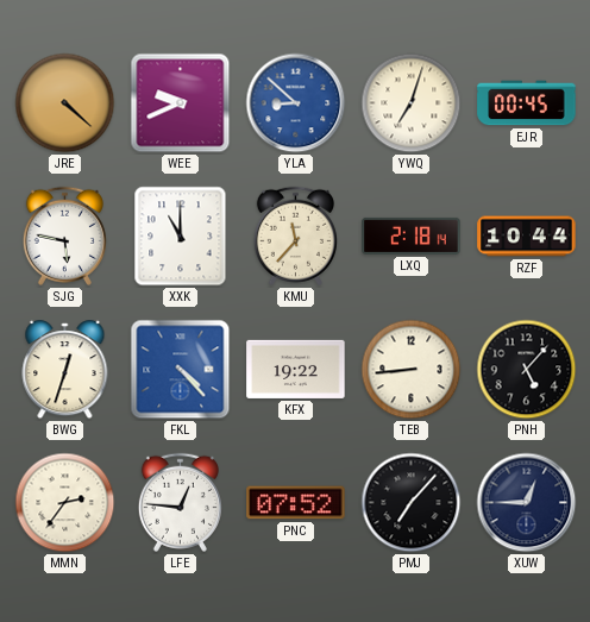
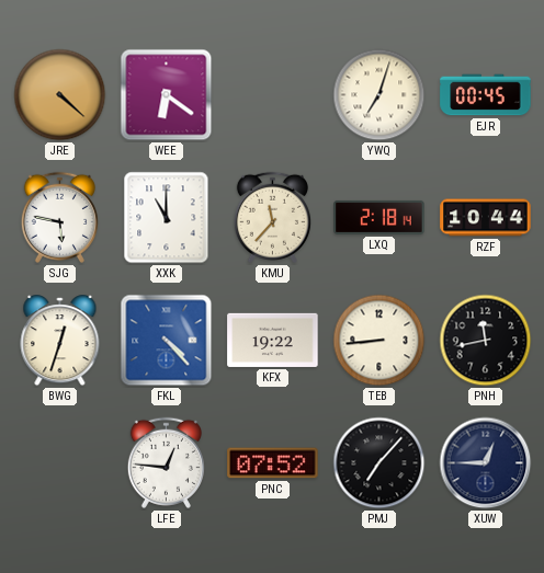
WEE: 9:41 -> 6:21
YLA: 8:52 -> none
PNH: 5:07 -> 11:43
MMN: 2:36 -> none
